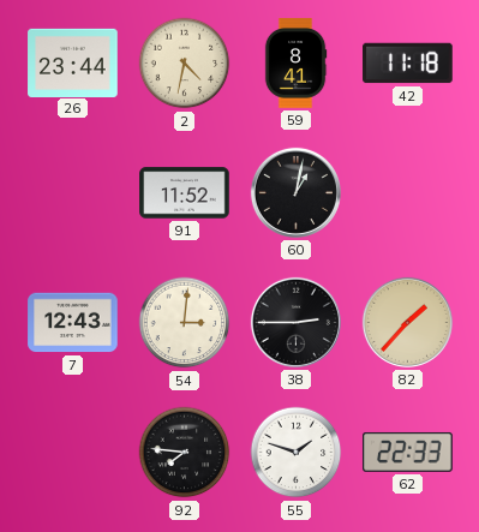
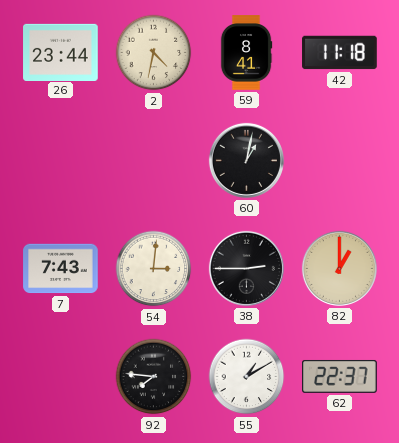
91: 11:52 -> none
7: 12:43 -> 7:43
82: 1:37 -> 1:00
55: 1:48 -> 1:10
62: 22:33 -> 22:37
